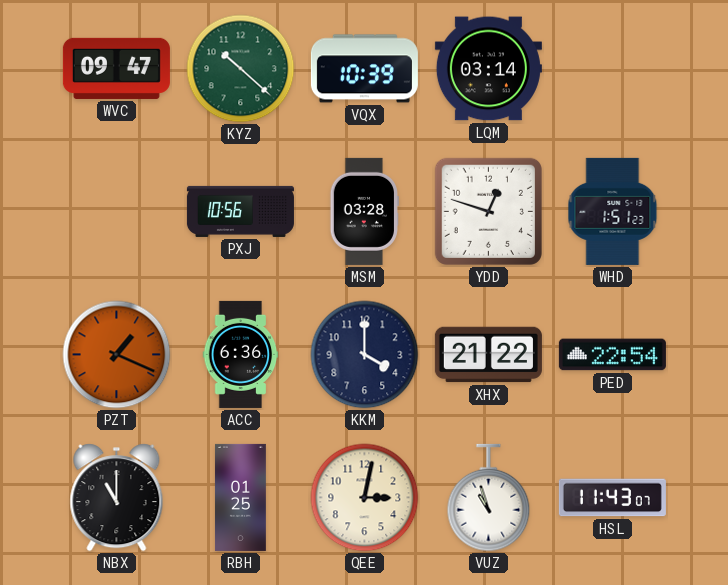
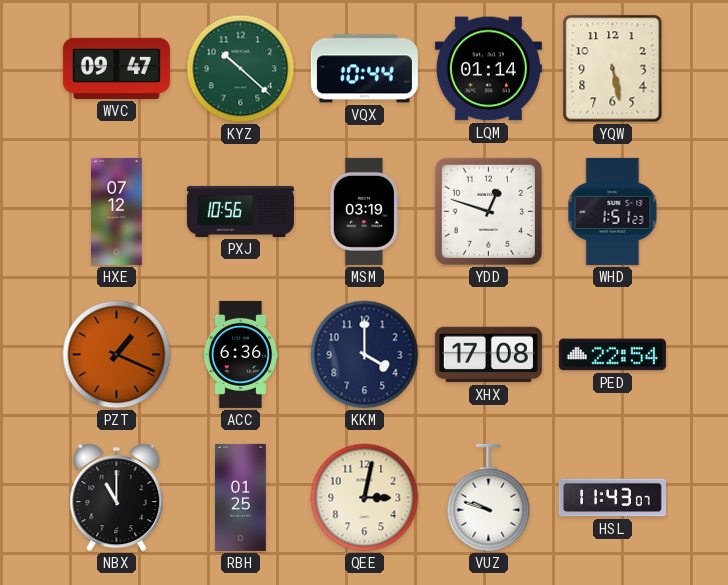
VQX: 10:39 -> 10:44
LQM: 03:14 -> 01:14
YQW: none -> 5:28
HXE: none -> 07:12
MSM: 03:28 -> 03:19
XHX: 21:22 -> 17:08
VUZ: 10:57 -> 9:48
